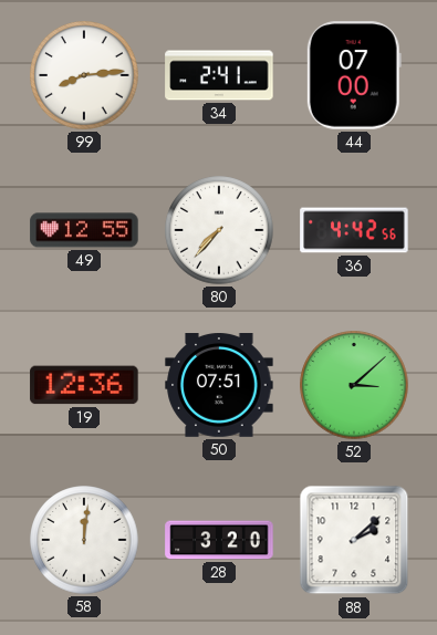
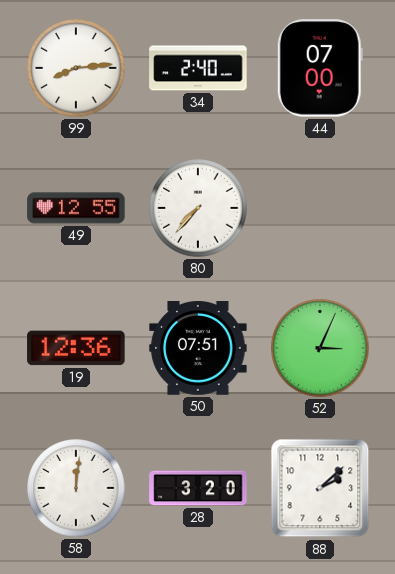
34: 2:41 -> 2:40
36: 4:42 -> none
52: 3:08 -> 3:04
